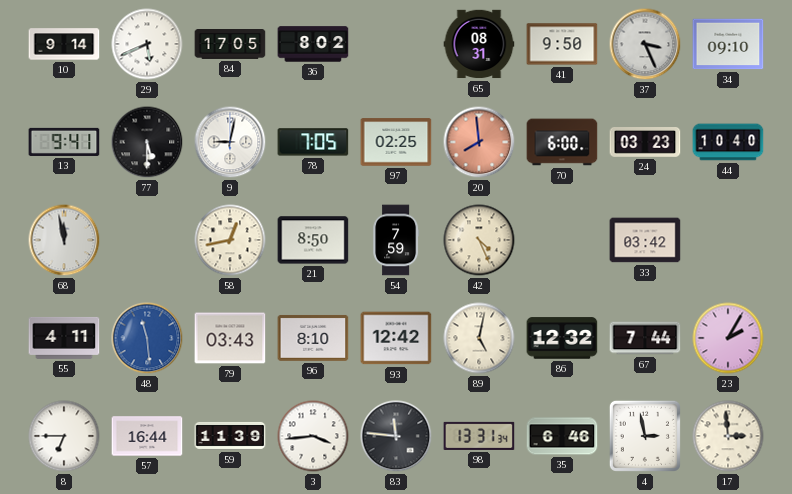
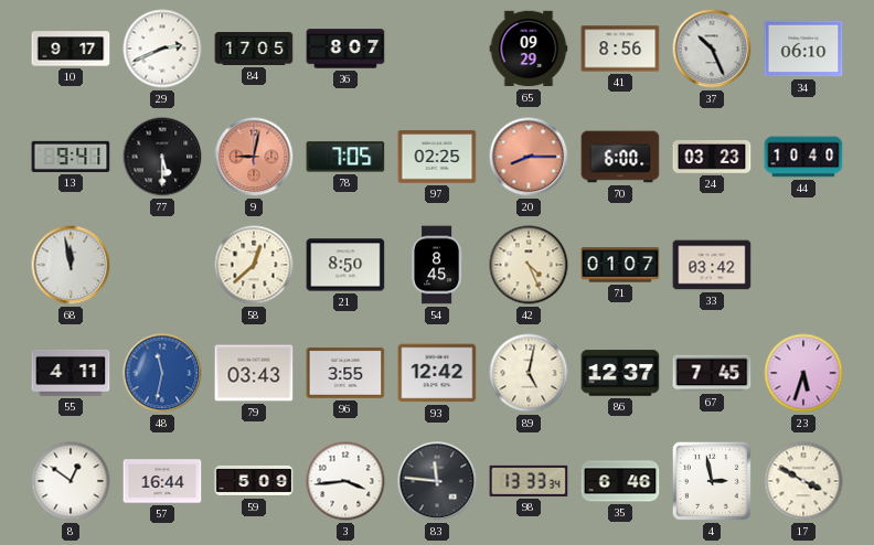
10: 9:14 -> 9:17
29: 5:41 -> 2:41
36: 8:02 -> 8:07
65: 08:31 -> 09:29
41: 9:50 -> 8:56
37: 3:26 -> 10:26
34: 09:10 -> 06:10
9 dial: white -> salmon
20: 7:59 -> 8:15
58: 12:43 -> 12:38
54: 7:59 -> 8:45
71: none -> 01:07
48: 11:29 -> 11:32
96: 8:10 -> 3:55
86: 12:32 -> 12:37
67: 7:44 -> 7:45
23: 2:05 -> 5:33
8: 6:45 -> 12:51
59: 11:39 -> 5:09
98: 13:31 -> 13:33
17: 2:59 -> 3:50
